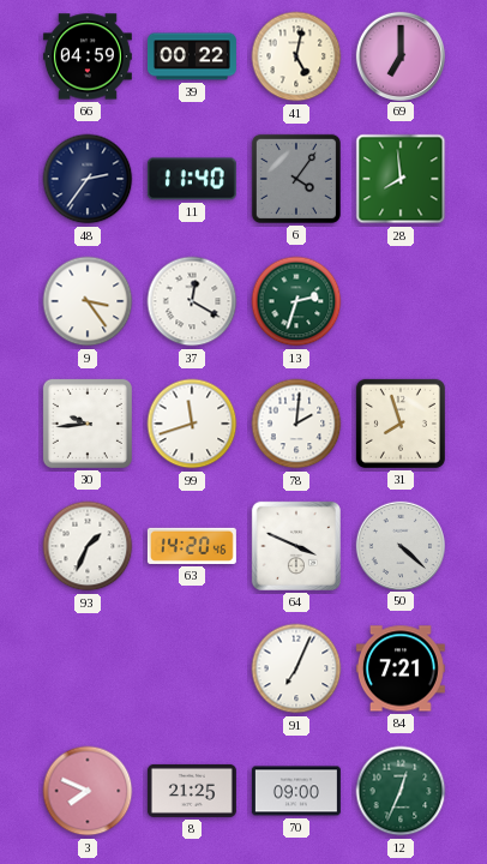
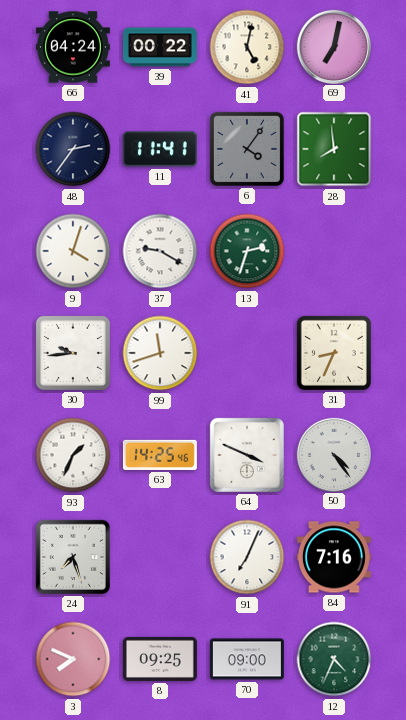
66: 04:59 -> 04:24
69: 7:00 -> 7:02
11: 11:40 -> 11:41
9: 3:24 -> 4:03
37: 12:20 -> 9:20
78: 2:01 -> none
31: 7:57 -> 8:34
63: 14:20 -> 14:25
50: 4:22 -> 4:24
24: none -> 7:27
84: 7:21 -> 7:16
8: 21:25 -> 09:25
12: 12:34 -> 4:34
